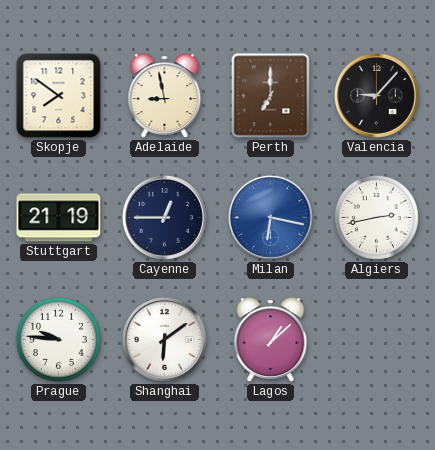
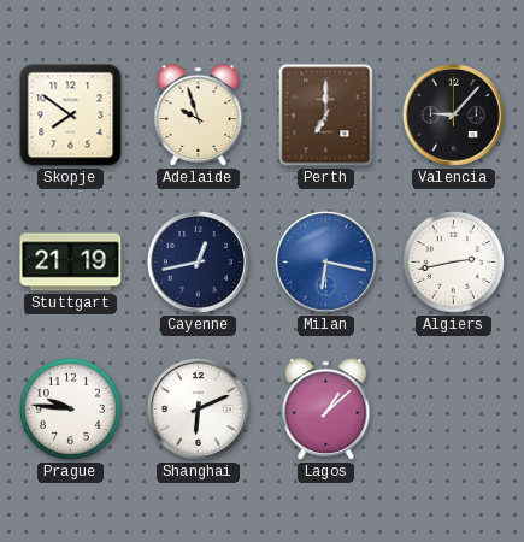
Adelaide: 8:58 -> 9:57
Cayenne: 12:45 -> 12:43
Shanghai: 6:09 -> 6:11
